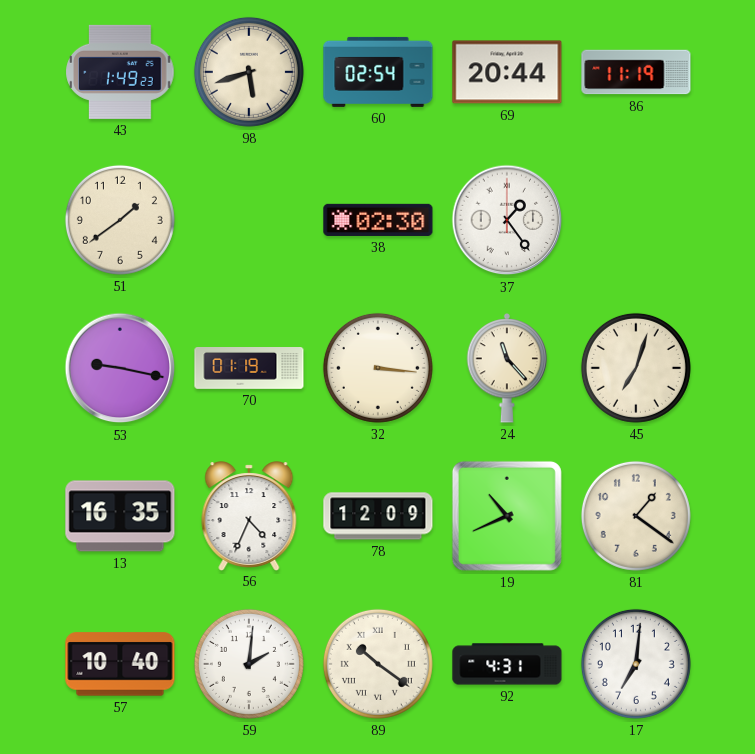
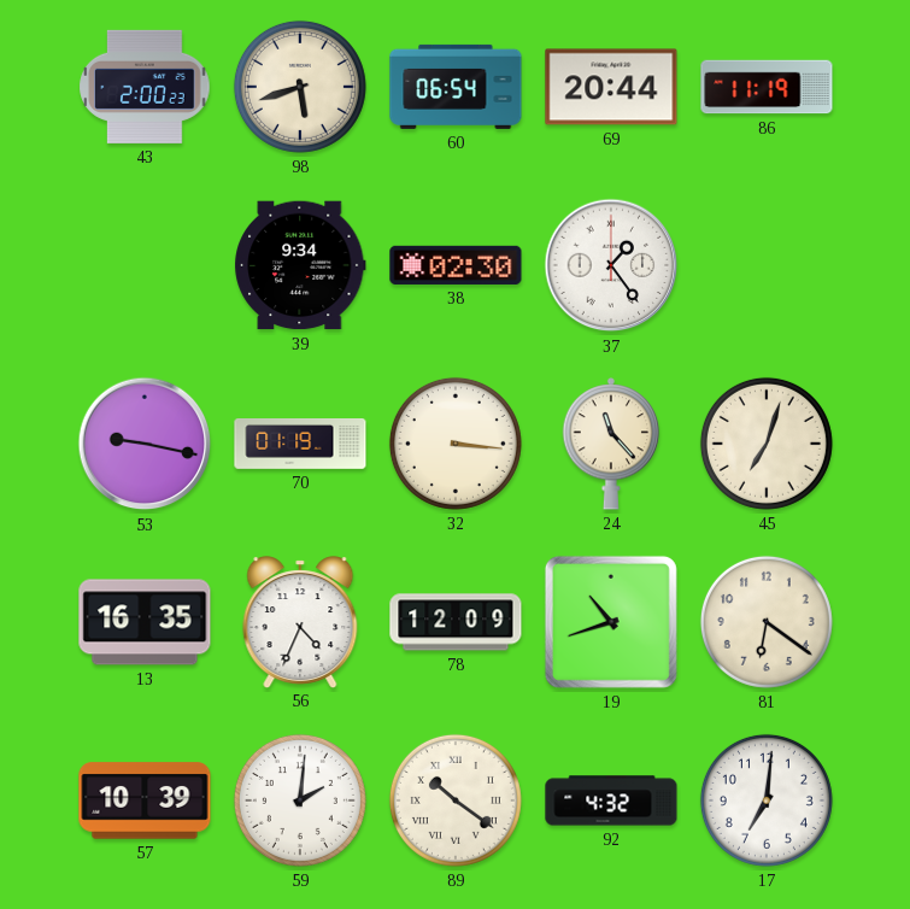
43: 1:49 -> 2:00
60: 02:54 -> 06:54
51: 1:39 -> none
39: none -> 9:34
19: 10:41 -> 10:42
81: 1:21 -> 6:21
57: 10:40 -> 10:39
92: 4:31 -> 4:32
